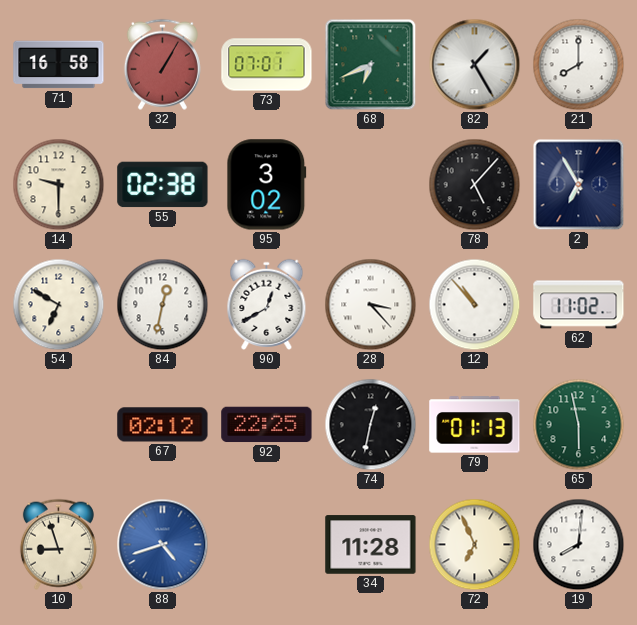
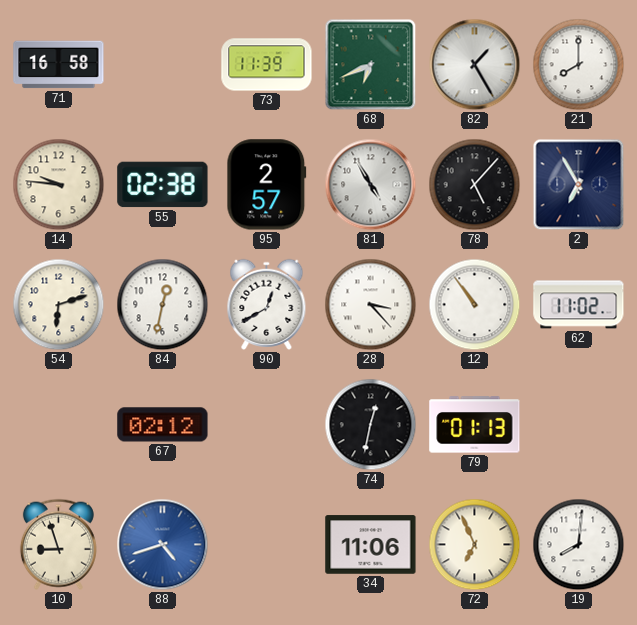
32: 1:05 -> none
73: 07:01 -> 11:39
14: 9:30 -> 9:46
95: 3:02 -> 2:57
81: none -> 4:55
54: 6:50 -> 6:12
12: 10:53 -> 10:54
92: 22:25 -> none
65: 5:58 -> none
34: 11:28 -> 11:06
